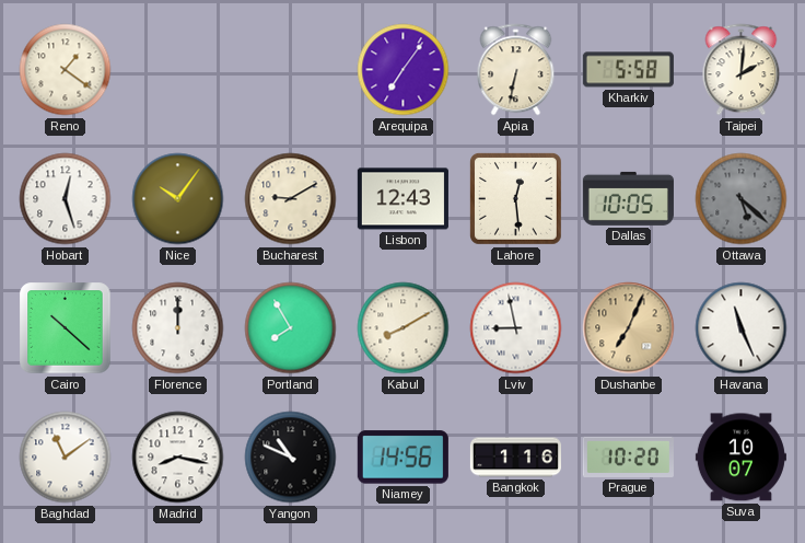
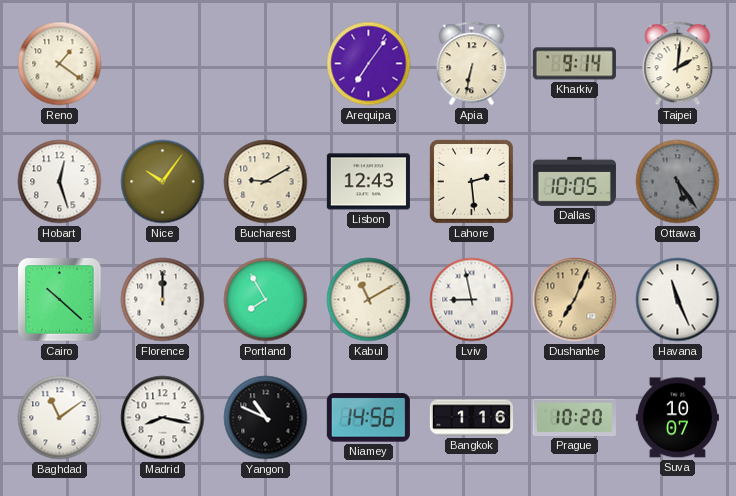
Kharkiv: 5:58 -> 9:14
Lahore: 12:29 -> 2:29
Ottawa: 5:22 -> 5:24
Kabul: 8:10 -> 11:10
